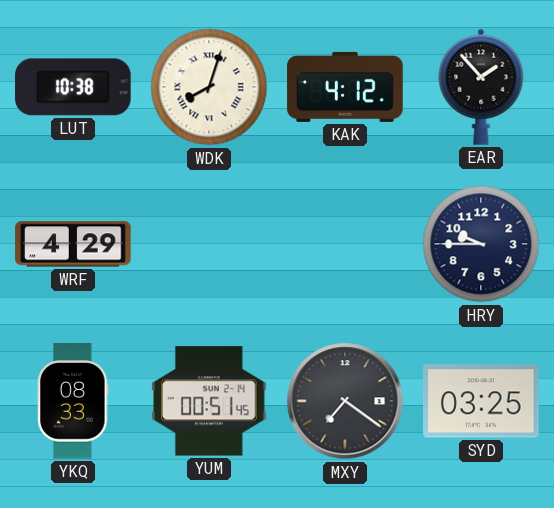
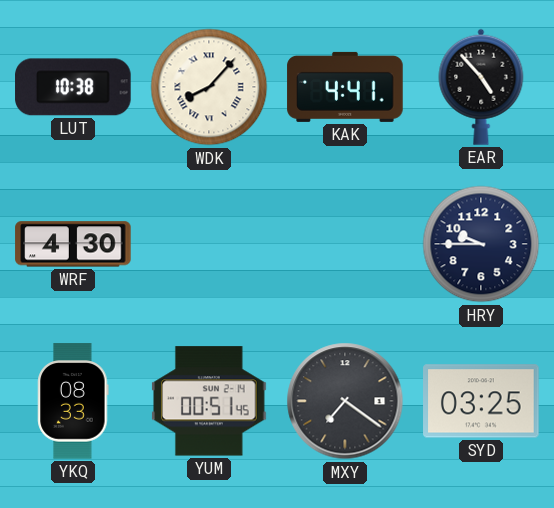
WDK: 8:03 -> 8:07
KAK: 4:12 -> 4:41
EAR: 1:53 -> 4:53
WRF: 4:29 -> 4:30
